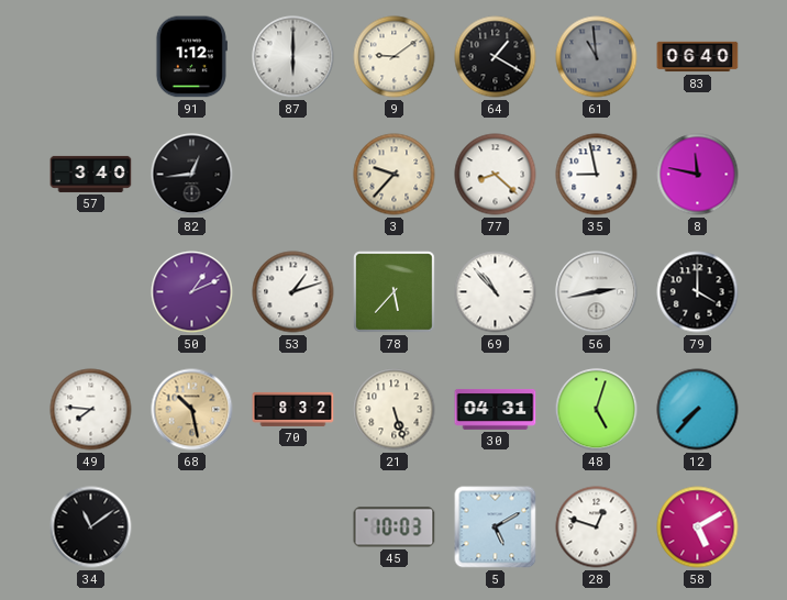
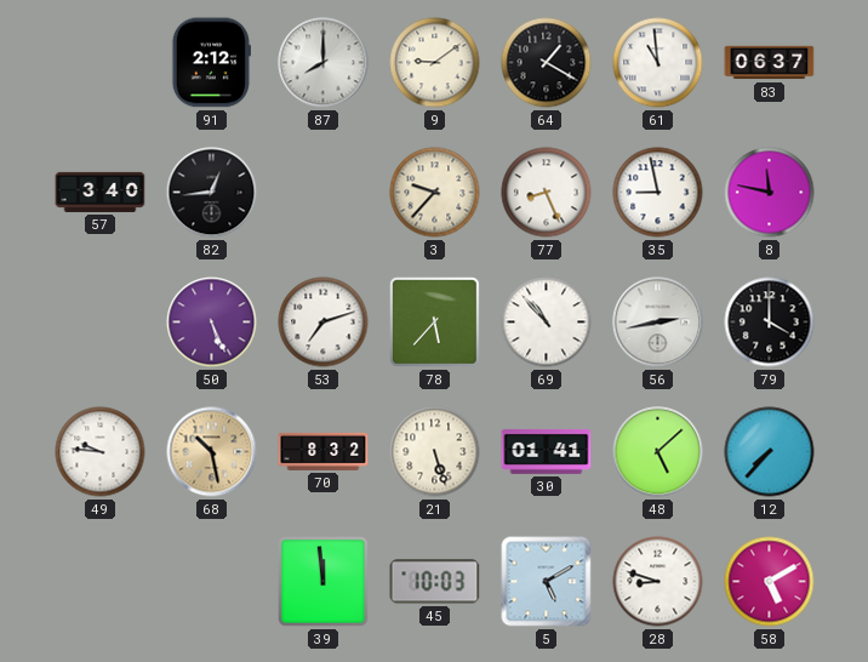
91: 1:12 -> 2:12
87: 6:00 -> 8:00
61 dial: grey -> white
83: 06:40 -> 06:37
77: 8:22 -> 8:26
50: 1:11 -> 5:26
53: 1:12 -> 7:12
49: 7:46 -> 9:46
30: 04:31 -> 01:41
48: 5:03 -> 5:08
34: 11:09 -> none
39: none -> 11:59
28: 12:48 -> 8:48
